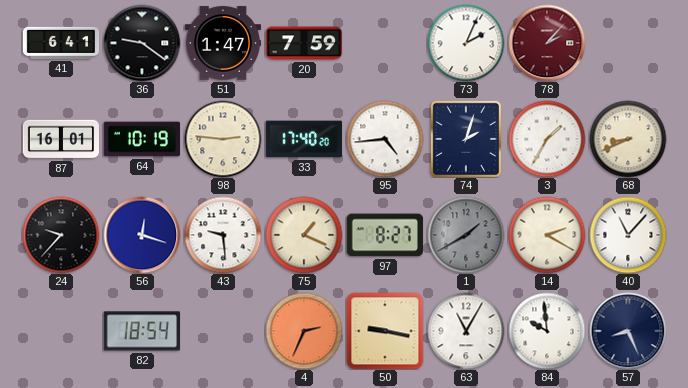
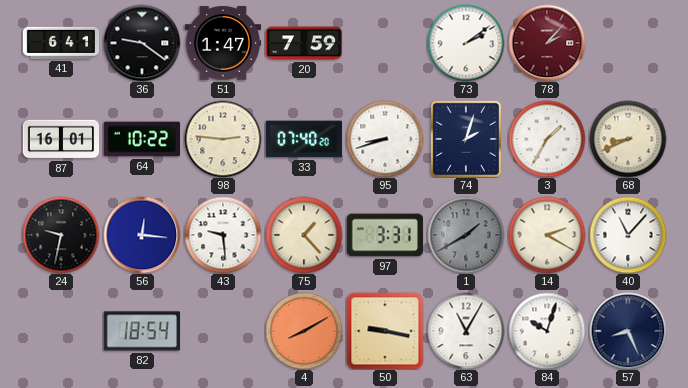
73: 2:04 -> 2:09
64: 10:19 -> 10:22
33: 17:40 -> 07:40
95: 4:44 -> 8:42
24: 9:37 -> 9:32
56: 12:18 -> 12:16
75: 1:19 -> 1:23
97: 8:27 -> 3:31
4: 2:34 -> 8:10
84: 9:59 -> 10:03
